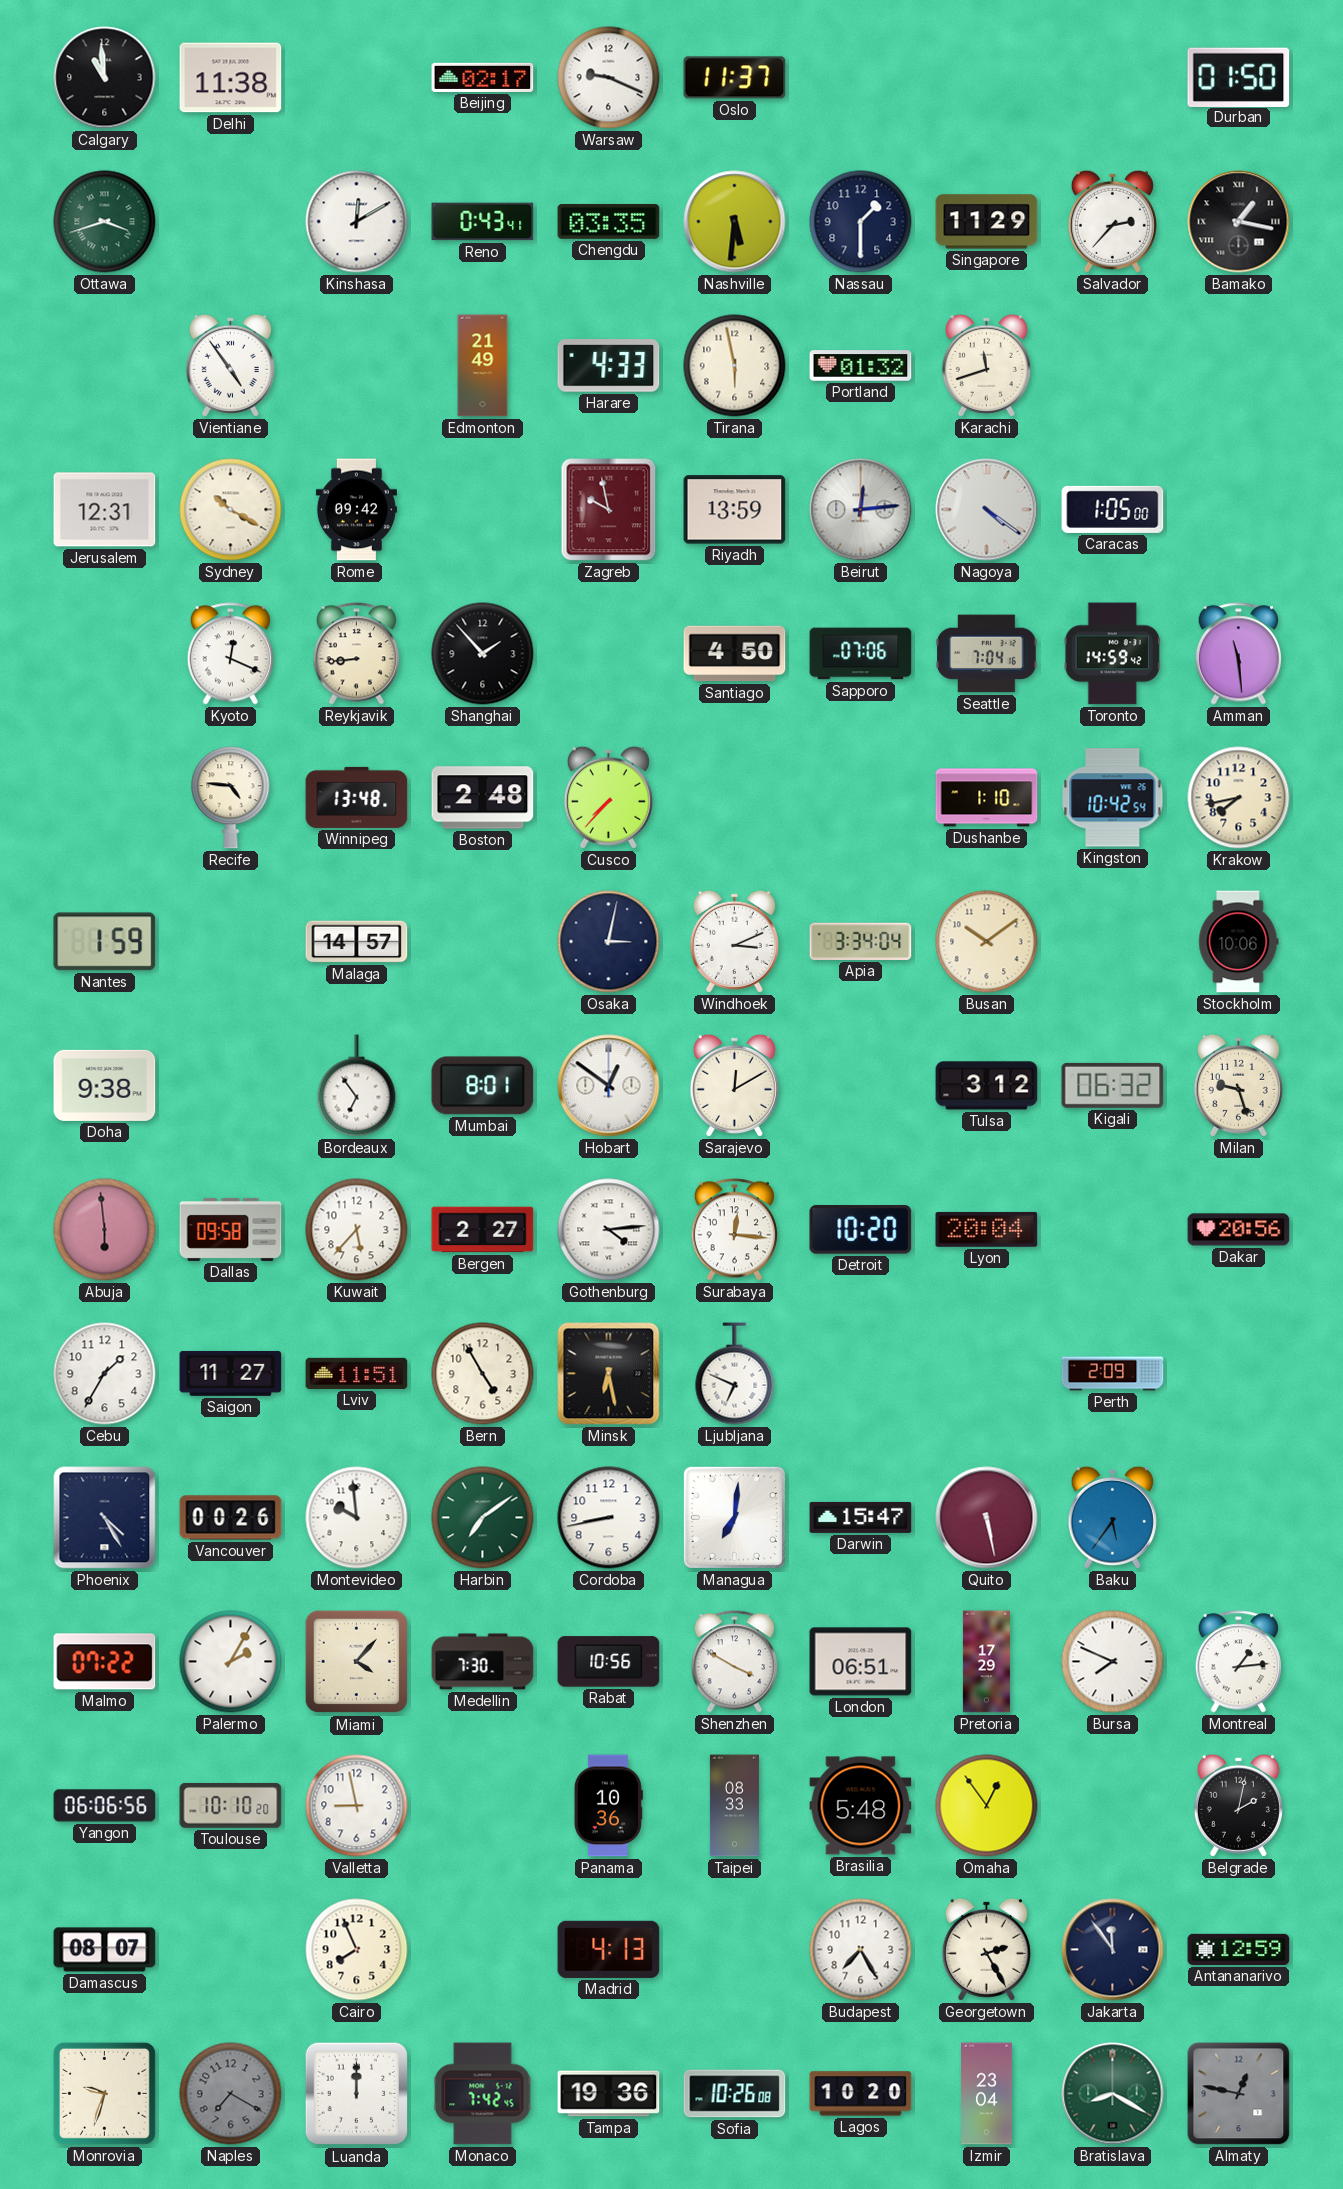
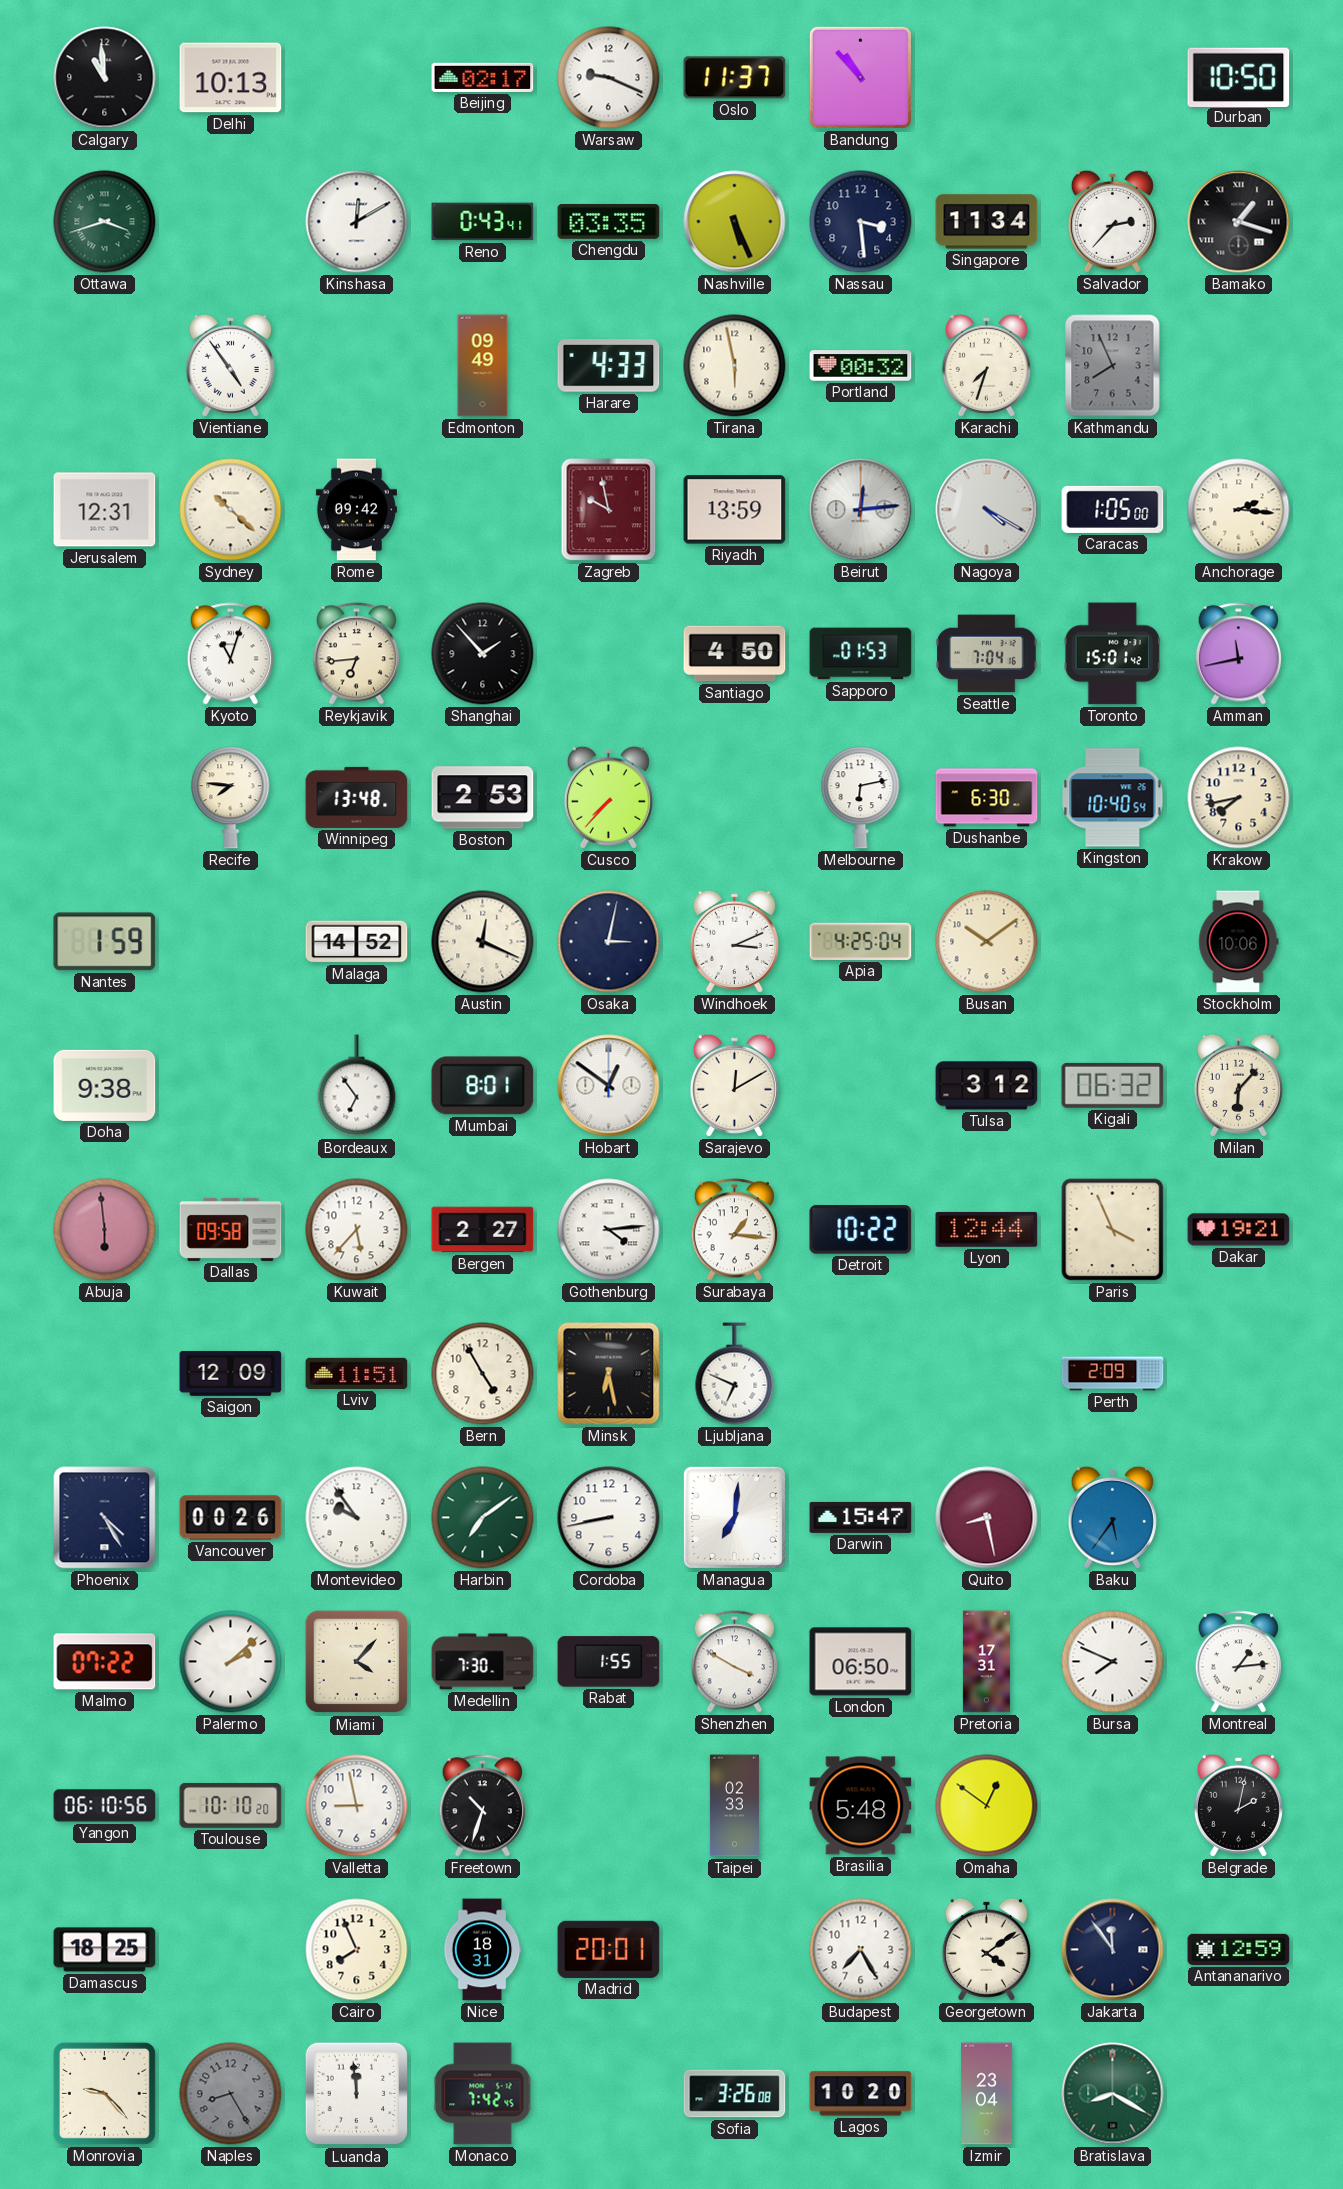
Delhi: 11:38 -> 10:13
Bandung: none -> 10:53
Durban: 01:50 -> 10:50
Nashville: 5:31 -> 5:26
Nassau: 1:30 -> 3:29
Singapore: 11:29 -> 11:34
Bamako: 1:17 -> 1:18
Edmonton: 21:49 -> 09:49
Portland: 01:32 -> 00:32
Karachi: 11:42 -> 7:33
Kathmandu: none -> 7:56
Sydney: 10:20 -> 10:22
Nagoya: 4:21 -> 4:20
Anchorage: none -> 2:16
Kyoto: 12:19 -> 11:03
Reykjavik: 8:44 -> 6:44
Sapporo: 07:06 -> 01:53
Toronto: 14:59 -> 15:01
Amman: 11:29 -> 11:43
Recife: 4:46 -> 7:46
Boston: 2:48 -> 2:53
Melbourne: none -> 6:13
Dushanbe: 1:10 -> 6:30
Kingston: 10:42 -> 10:40
Malaga: 14:57 -> 14:52
Austin: none -> 12:19
Apia: 3:34 -> 4:25
Milan: 9:27 -> 6:07
Surabaya: 12:16 -> 1:16
Detroit: 10:20 -> 10:22
Lyon: 20:04 -> 12:44
Paris: none -> 3:56
Dakar: 20:56 -> 19:21
Cebu: 1:35 -> none
Saigon: 11:27 -> 12:09
Montevideo: 9:59 -> 9:54
Quito: 5:28 -> 8:28
Palermo: 2:05 -> 2:08
Rabat: 10:56 -> 1:55
London: 06:51 -> 06:50
Pretoria: 17:29 -> 17:31
Yangon: 06:06 -> 06:10
Freetown: none -> 10:33
Panama: 10:36 -> none
Taipei: 08:33 -> 02:33
Omaha: 12:54 -> 12:51
Damascus: 08:07 -> 18:25
Nice: none -> 18:31
Madrid: 4:13 -> 20:01
Georgetown: 2:25 -> 4:09
Monrovia: 9:33 -> 9:23
Naples: 7:20 -> 8:25
Luanda: 12:00 -> 11:59
Tampa: 19:36 -> none
Sofia: 10:26 -> 3:26
Almaty: 12:47 -> none
